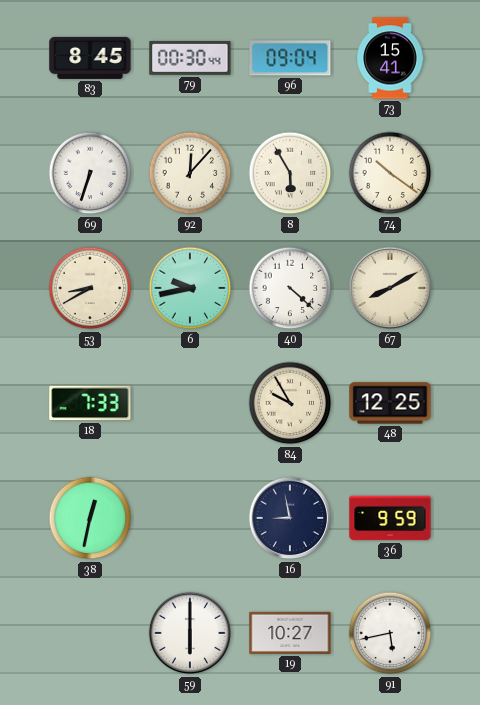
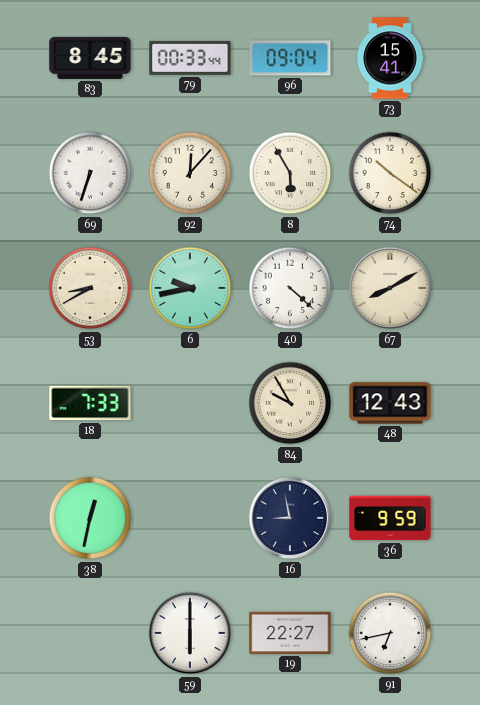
79: 00:30 -> 00:33
48: 12:25 -> 12:43
19: 10:27 -> 22:27
91: 5:43 -> 6:43
